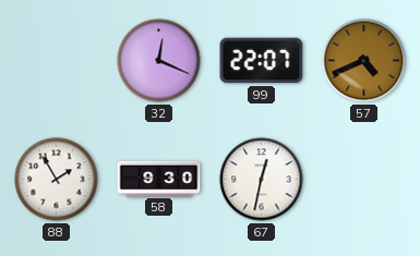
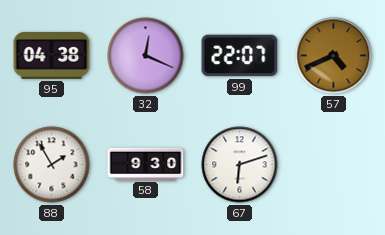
95: none -> 04:38
67: 12:32 -> 6:12
